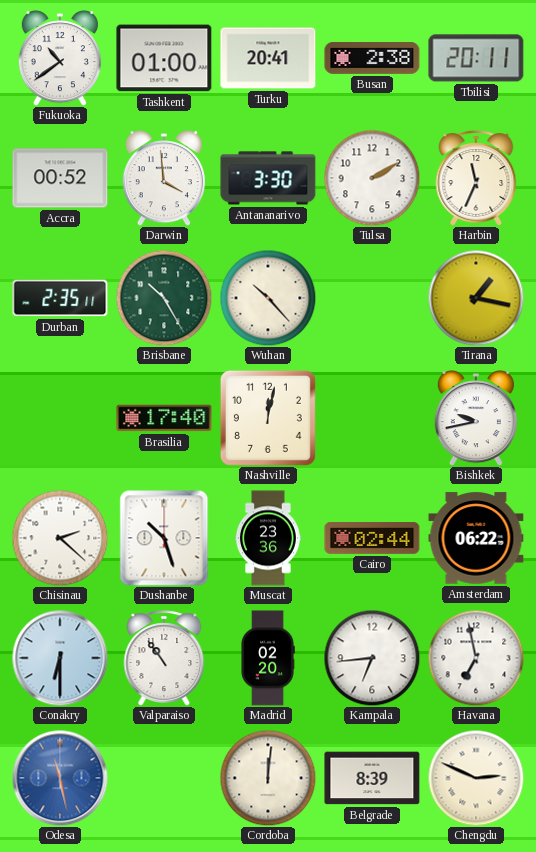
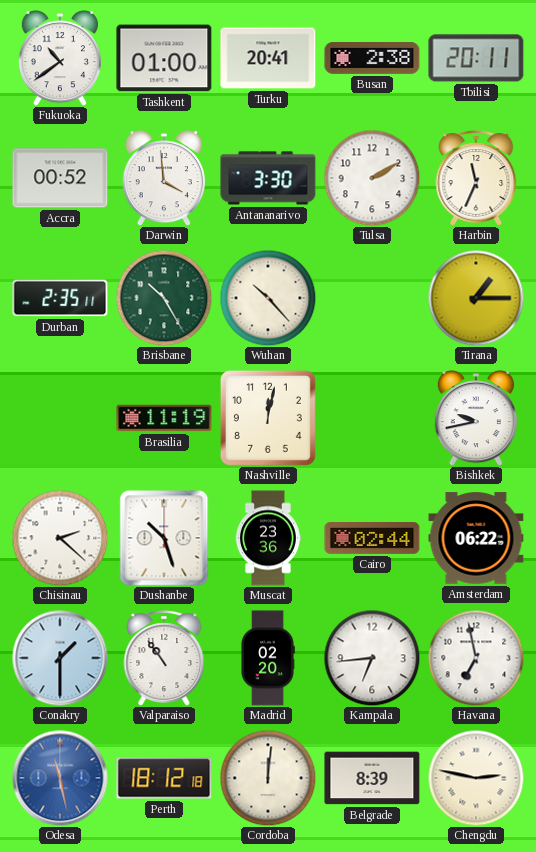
Tirana: 1:17 -> 1:15
Brasilia: 17:40 -> 11:19
Conakry: 6:30 -> 1:30
Perth: none -> 18:12
Chengdu: 2:49 -> 2:47
